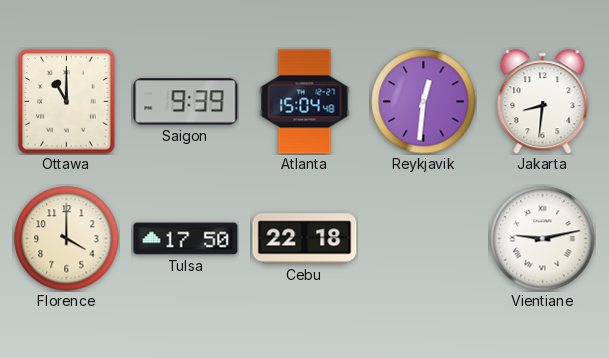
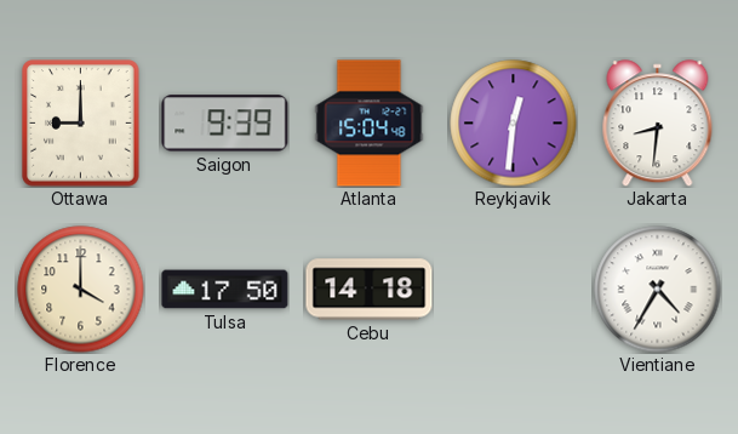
Ottawa: 11:00 -> 9:00
Cebu: 22:18 -> 14:18
Vientiane: 9:13 -> 4:35
